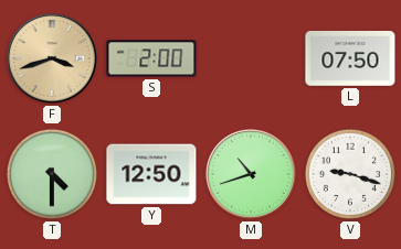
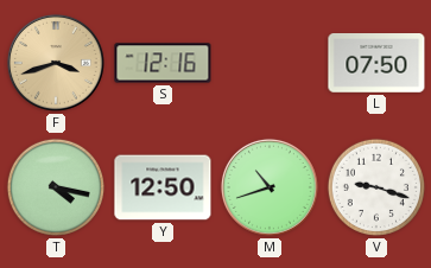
S: 2:00 -> 12:16
T: 4:30 -> 4:17
